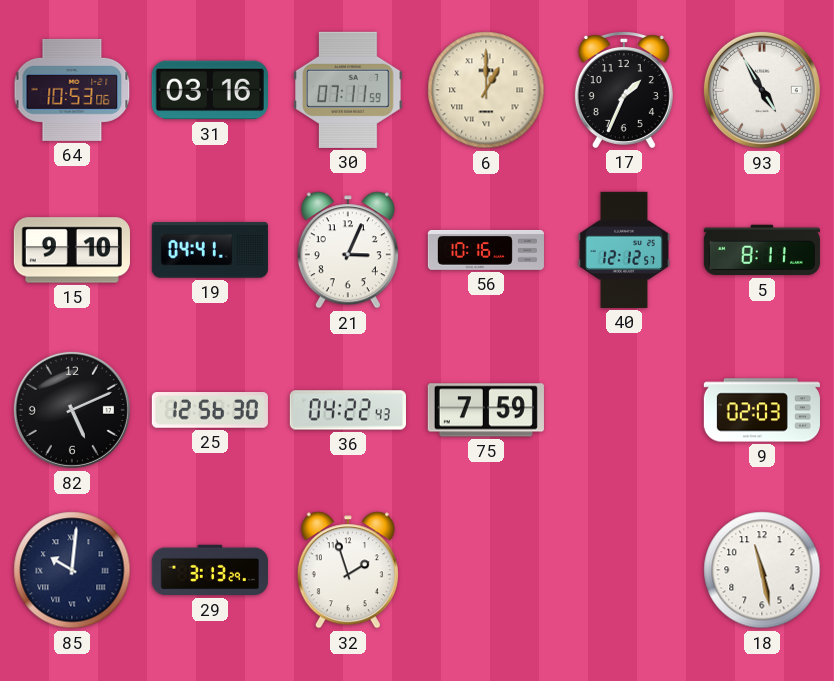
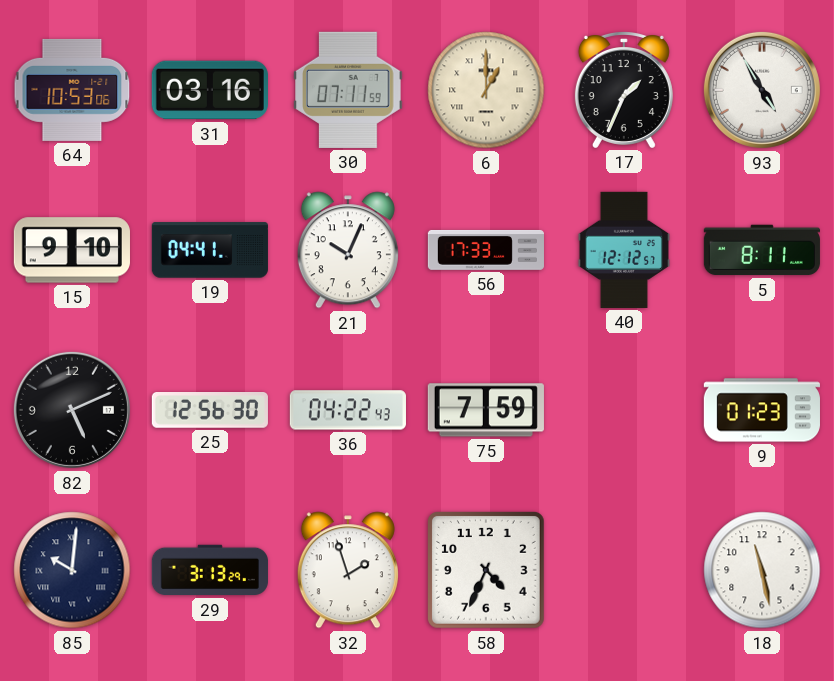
21: 3:04 -> 10:04
56: 10:16 -> 17:33
9: 02:03 -> 01:23
58: none -> 4:34
